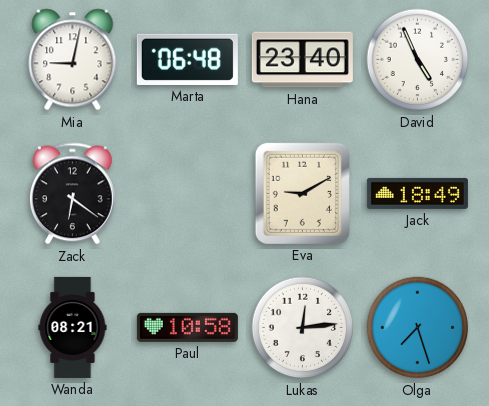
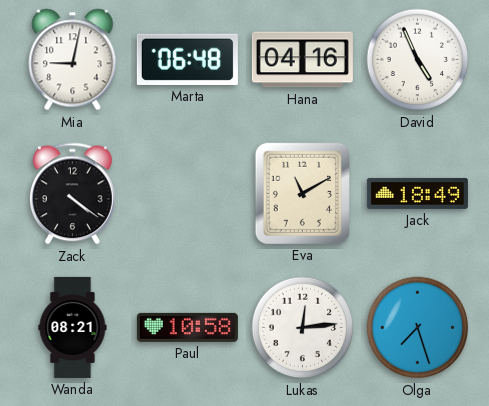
Hana: 23:40 -> 04:16
Zack: 6:21 -> 4:21
Eva: 9:10 -> 11:10
